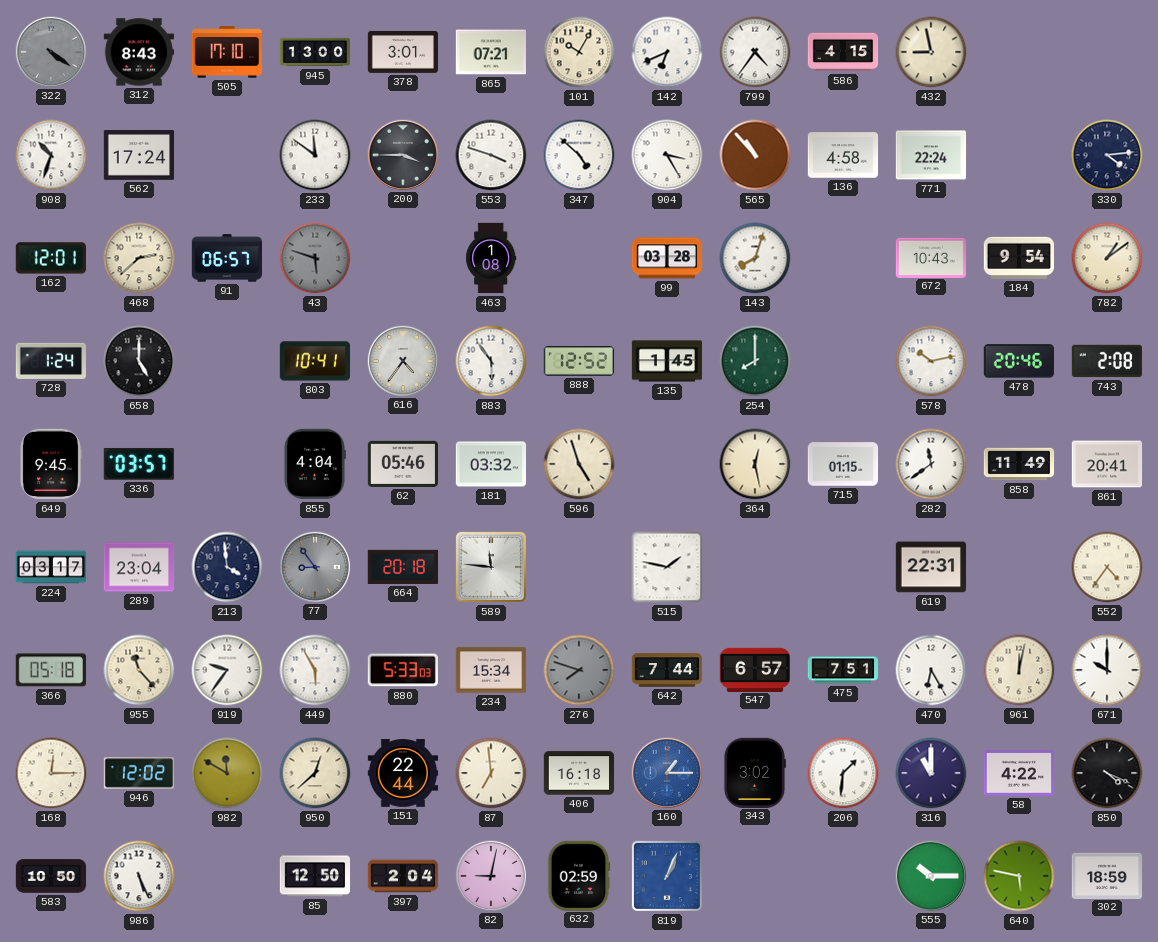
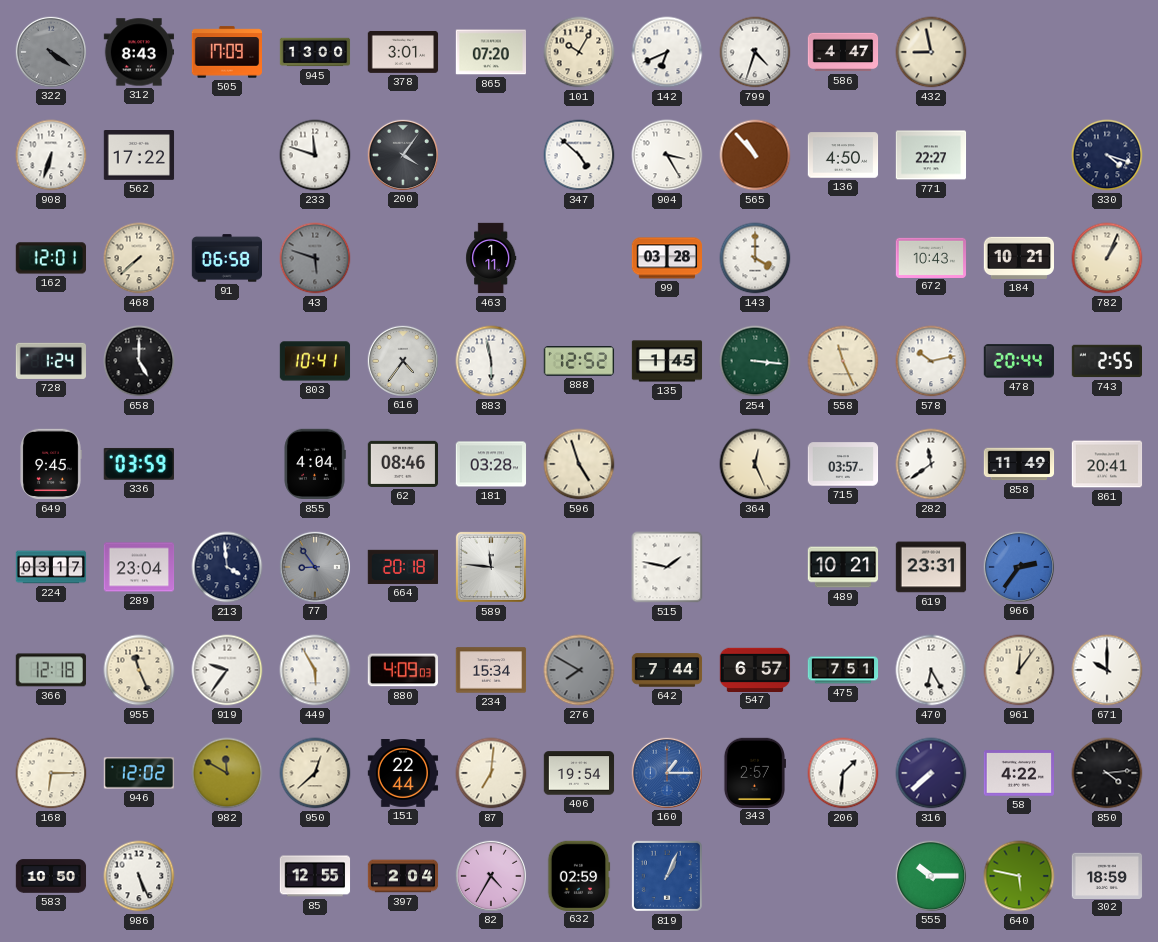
505: 17:10 -> 17:09
865: 07:21 -> 07:20
799: 4:36 -> 4:33
586: 4:15 -> 4:47
908: 10:33 -> 6:33
562: 17:24 -> 17:22
233: 11:51 -> 11:48
200: 3:45 -> 4:06
553: 3:48 -> none
136: 4:58 -> 4:50
771: 22:24 -> 22:27
330: 4:14 -> 4:18
468: 2:38 -> 7:38
91: 06:57 -> 06:58
463: 1:08 -> 1:11
143: 8:03 -> 4:00
184: 9:54 -> 10:21
782: 1:09 -> 1:04
883: 5:54 -> 5:58
254: 8:00 -> 3:16
558: none -> 11:26
478: 20:46 -> 20:44
743: 2:08 -> 2:55
336: 03:57 -> 03:59
62: 05:46 -> 08:46
181: 03:32 -> 03:28
364: 12:28 -> 12:26
715: 01:15 -> 03:57
489: none -> 10:21
619: 22:31 -> 23:31
966: none -> 2:36
552: 4:36 -> none
366: 05:18 -> 12:18
955: 11:23 -> 11:26
880: 5:33 -> 4:09
276: 7:48 -> 7:50
961: 12:02 -> 12:06
168: 12:15 -> 6:15
87: 6:59 -> 7:01
406: 16:18 -> 19:54
343: 3:02 -> 2:57
316: 11:00 -> 7:38
850: 4:19 -> 4:14
85: 12:50 -> 12:55
82: 9:02 -> 4:35
